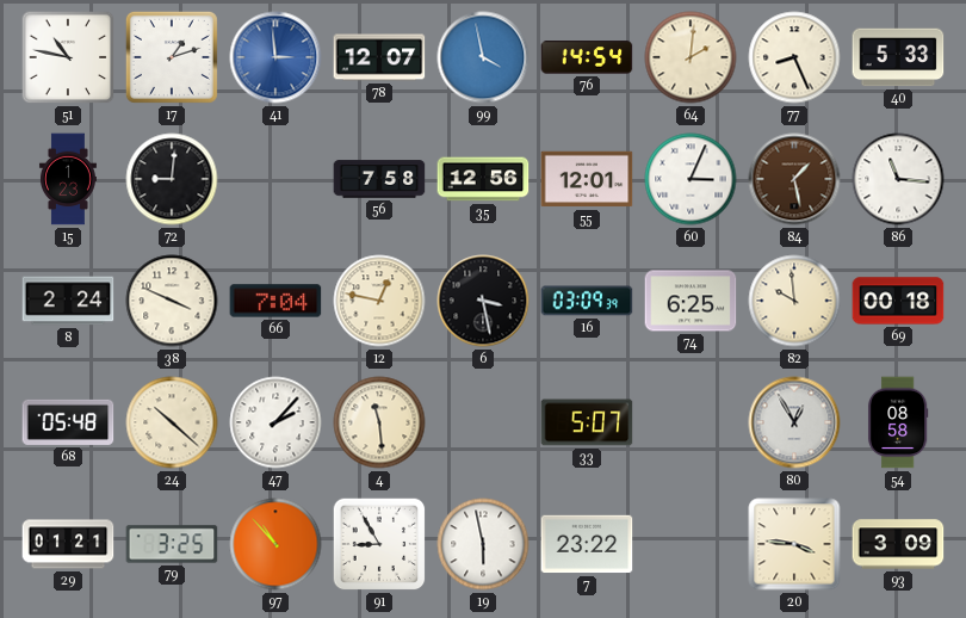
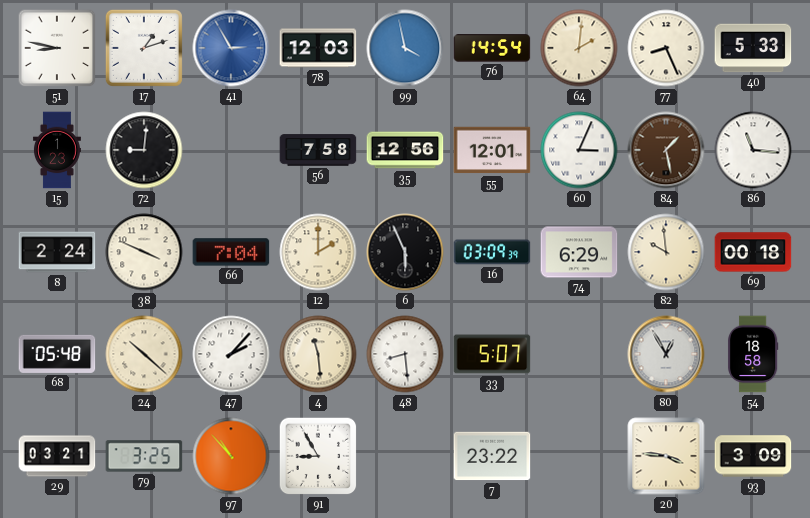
51: 10:47 -> 8:47
41: 2:59 -> 2:55
78: 12:07 -> 12:03
12: 12:47 -> 2:00
6: 3:28 -> 5:56
74: 6:25 -> 6:29
48: none -> 8:29
54: 08:58 -> 18:58
29: 01:21 -> 03:21
19: 5:58 -> none
